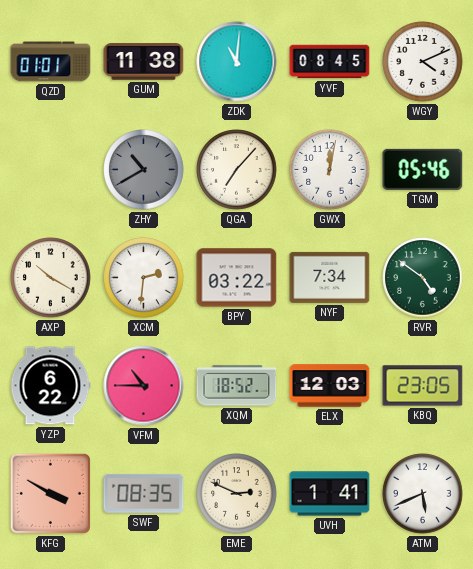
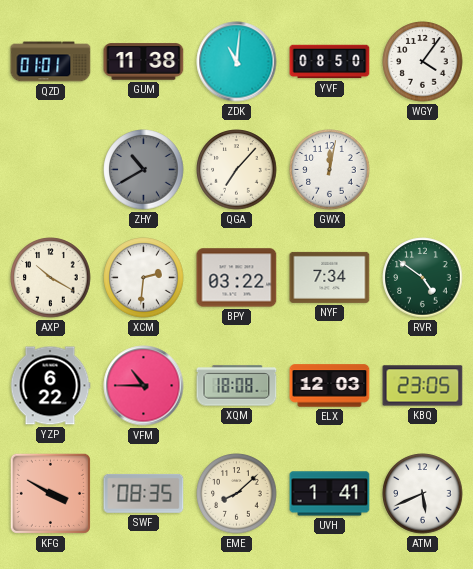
YVF: 08:45 -> 08:50
WGY: 4:11 -> 4:06
TGM: 05:46 -> none
XQM: 18:52 -> 18:08
EME: 2:49 -> 8:08
